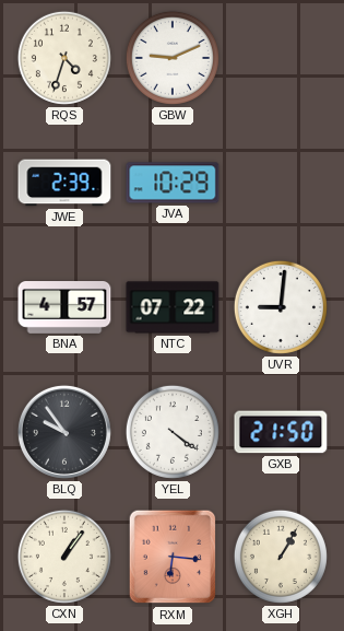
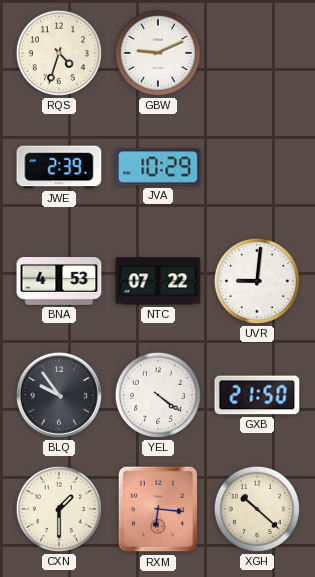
BNA: 4:57 -> 4:53
CXN: 1:06 -> 1:30
XGH: 1:05 -> 10:22
